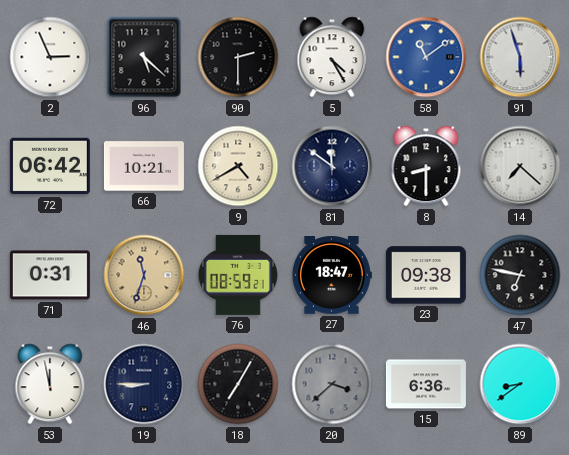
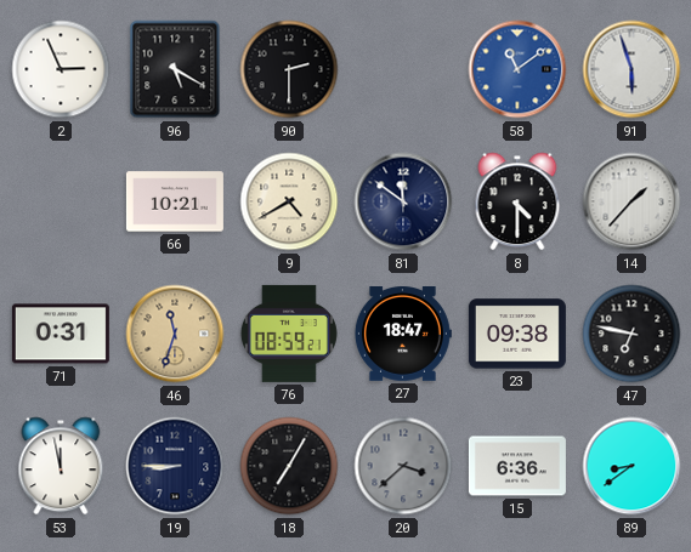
96: 5:22 -> 5:20
5: 4:25 -> none
72: 06:42 -> none
8: 8:30 -> 4:30
14: 7:22 -> 1:37
